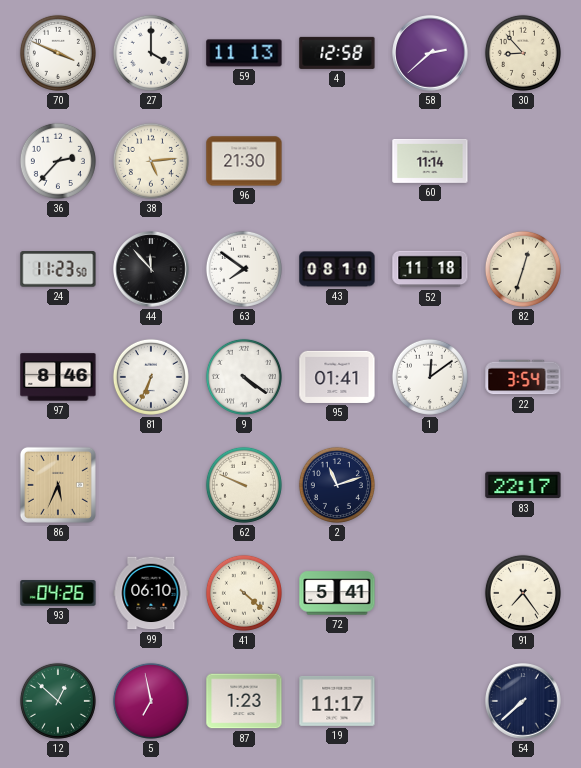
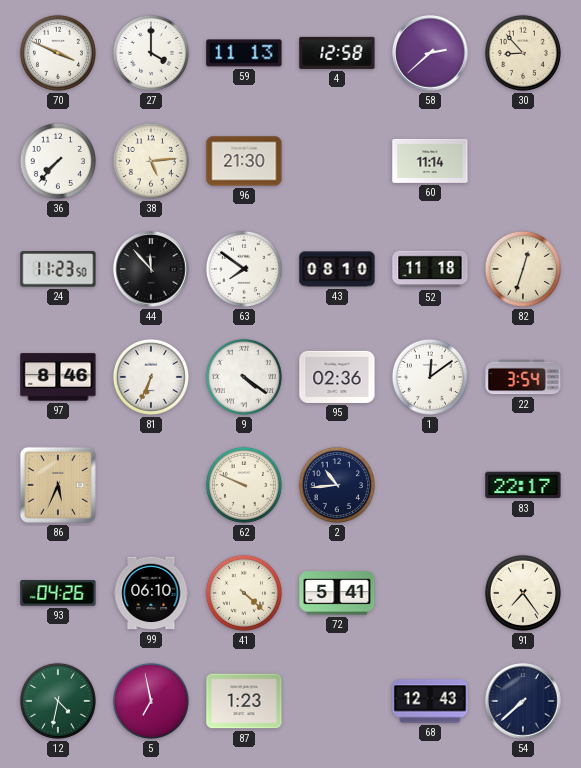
36: 2:37 -> 7:37
95: 01:41 -> 02:36
2: 11:12 -> 10:44
12: 12:52 -> 4:32
19: 11:17 -> none
68: none -> 12:43
